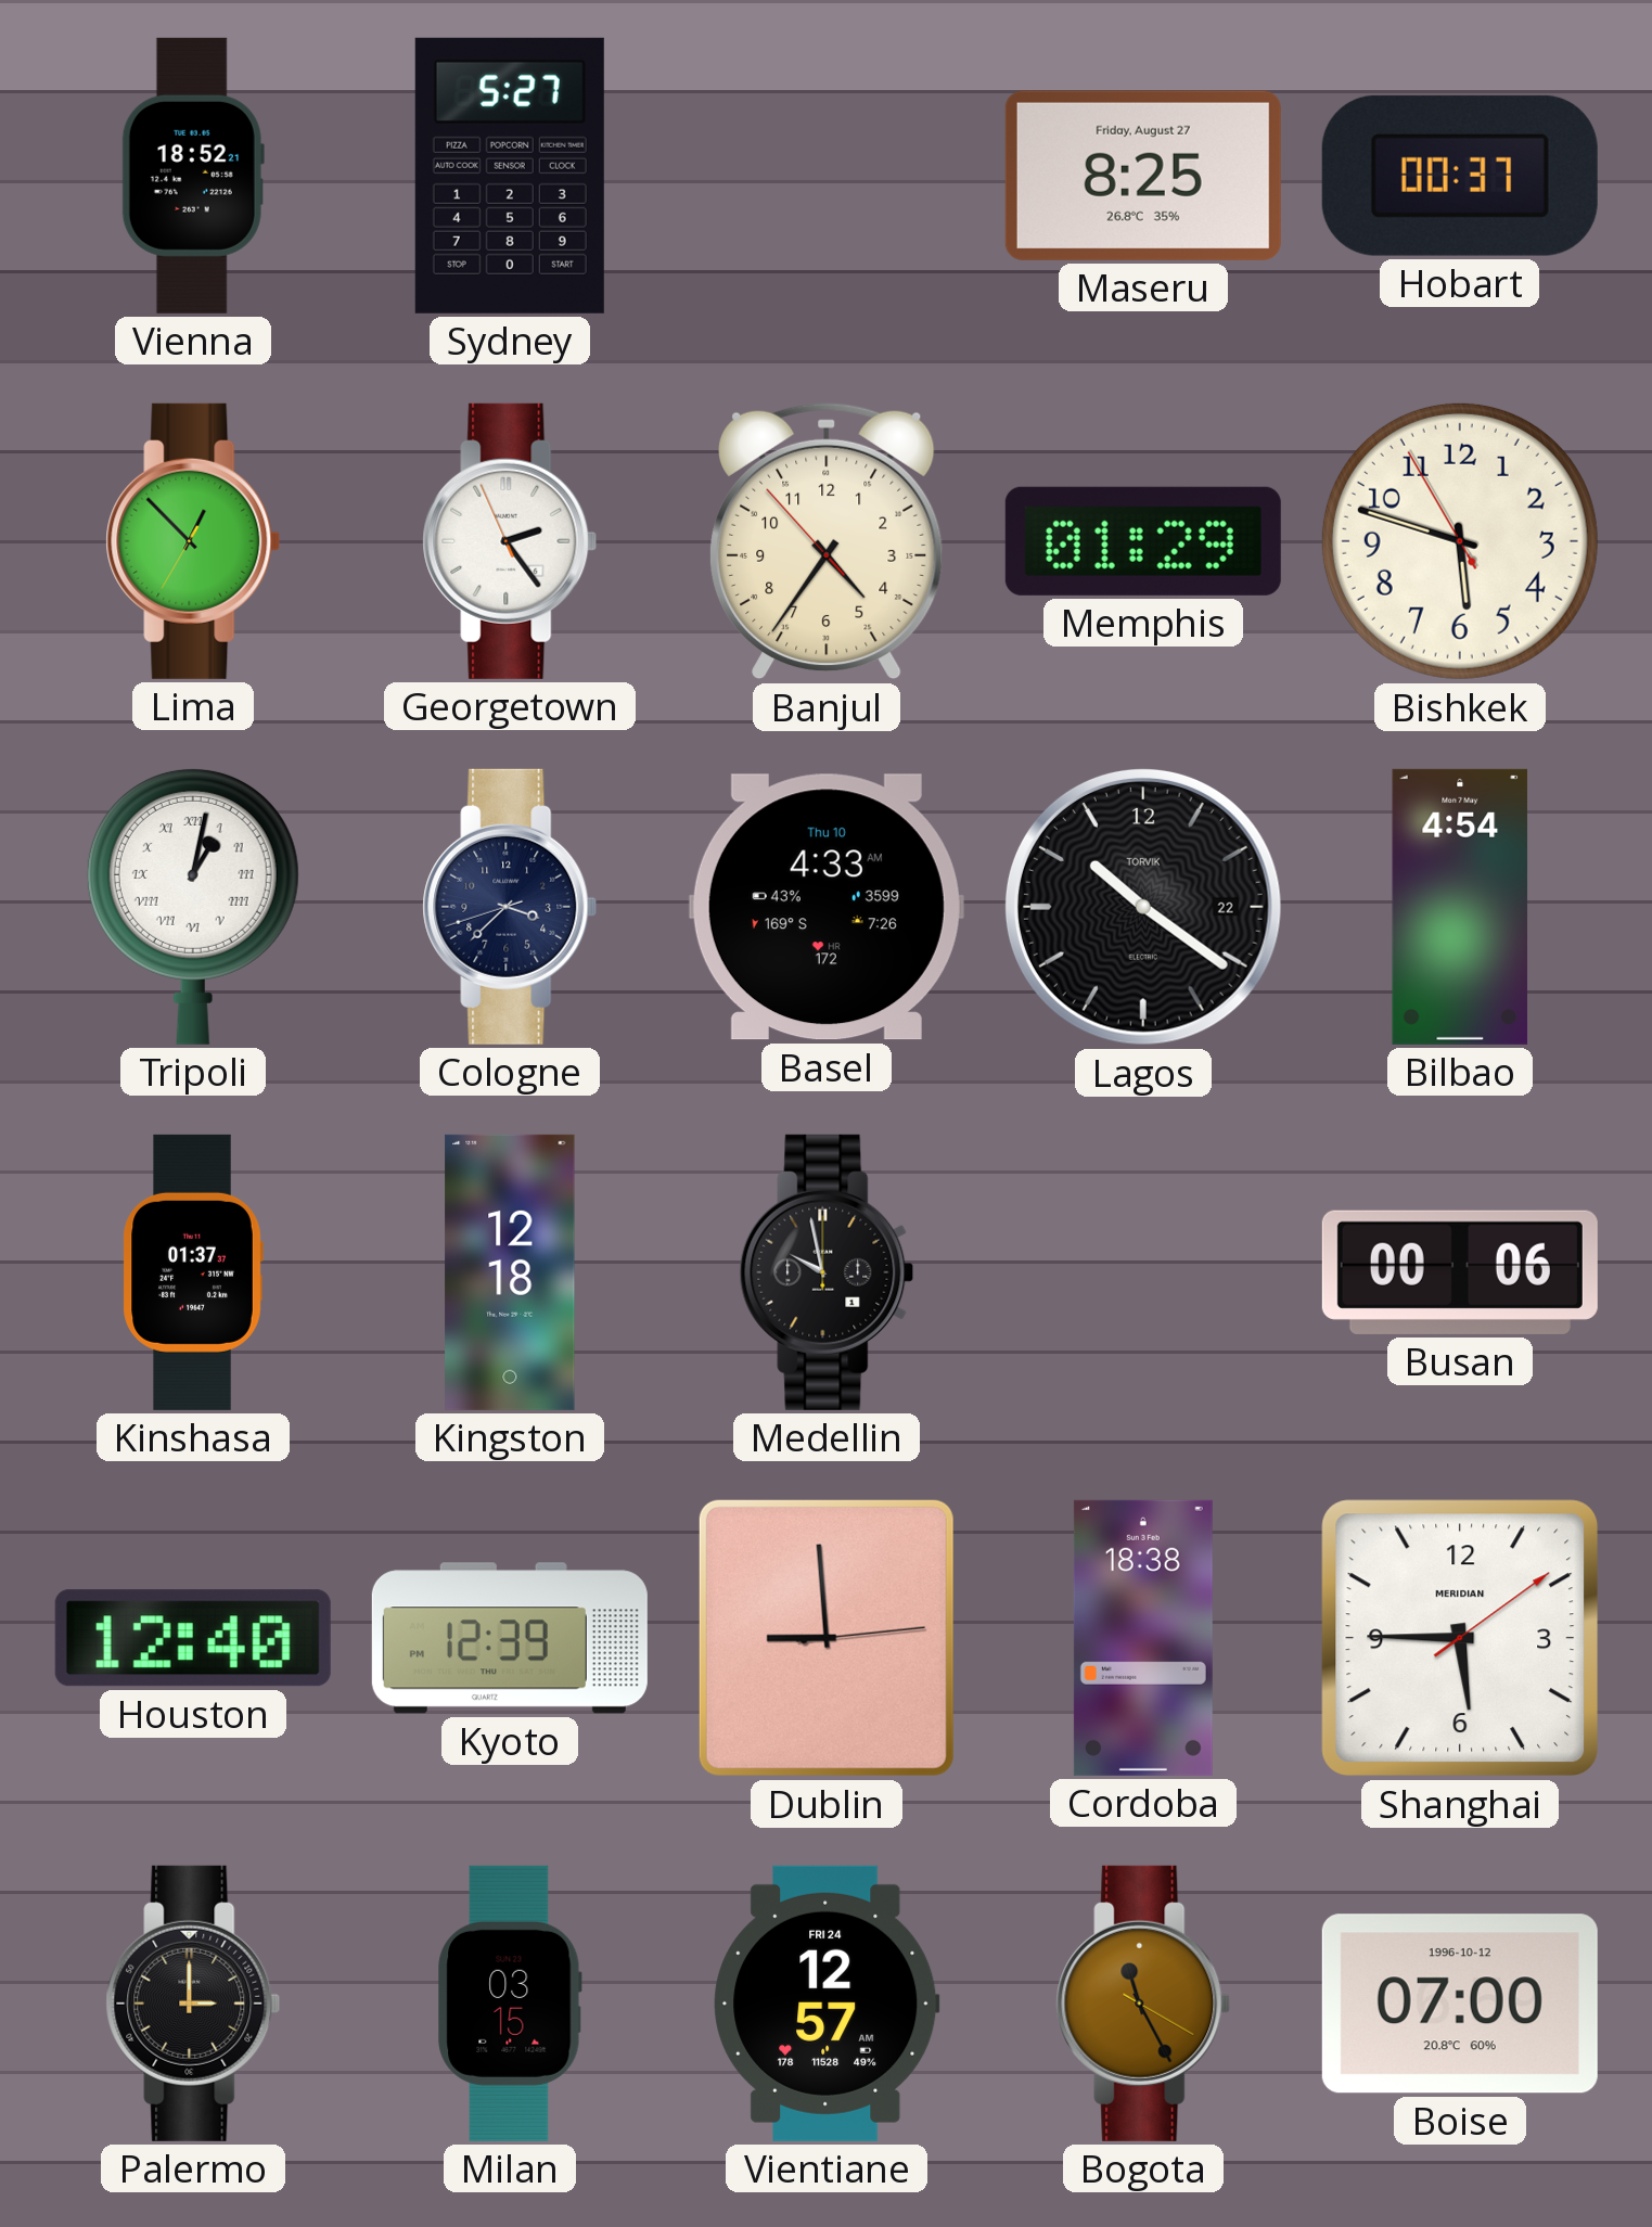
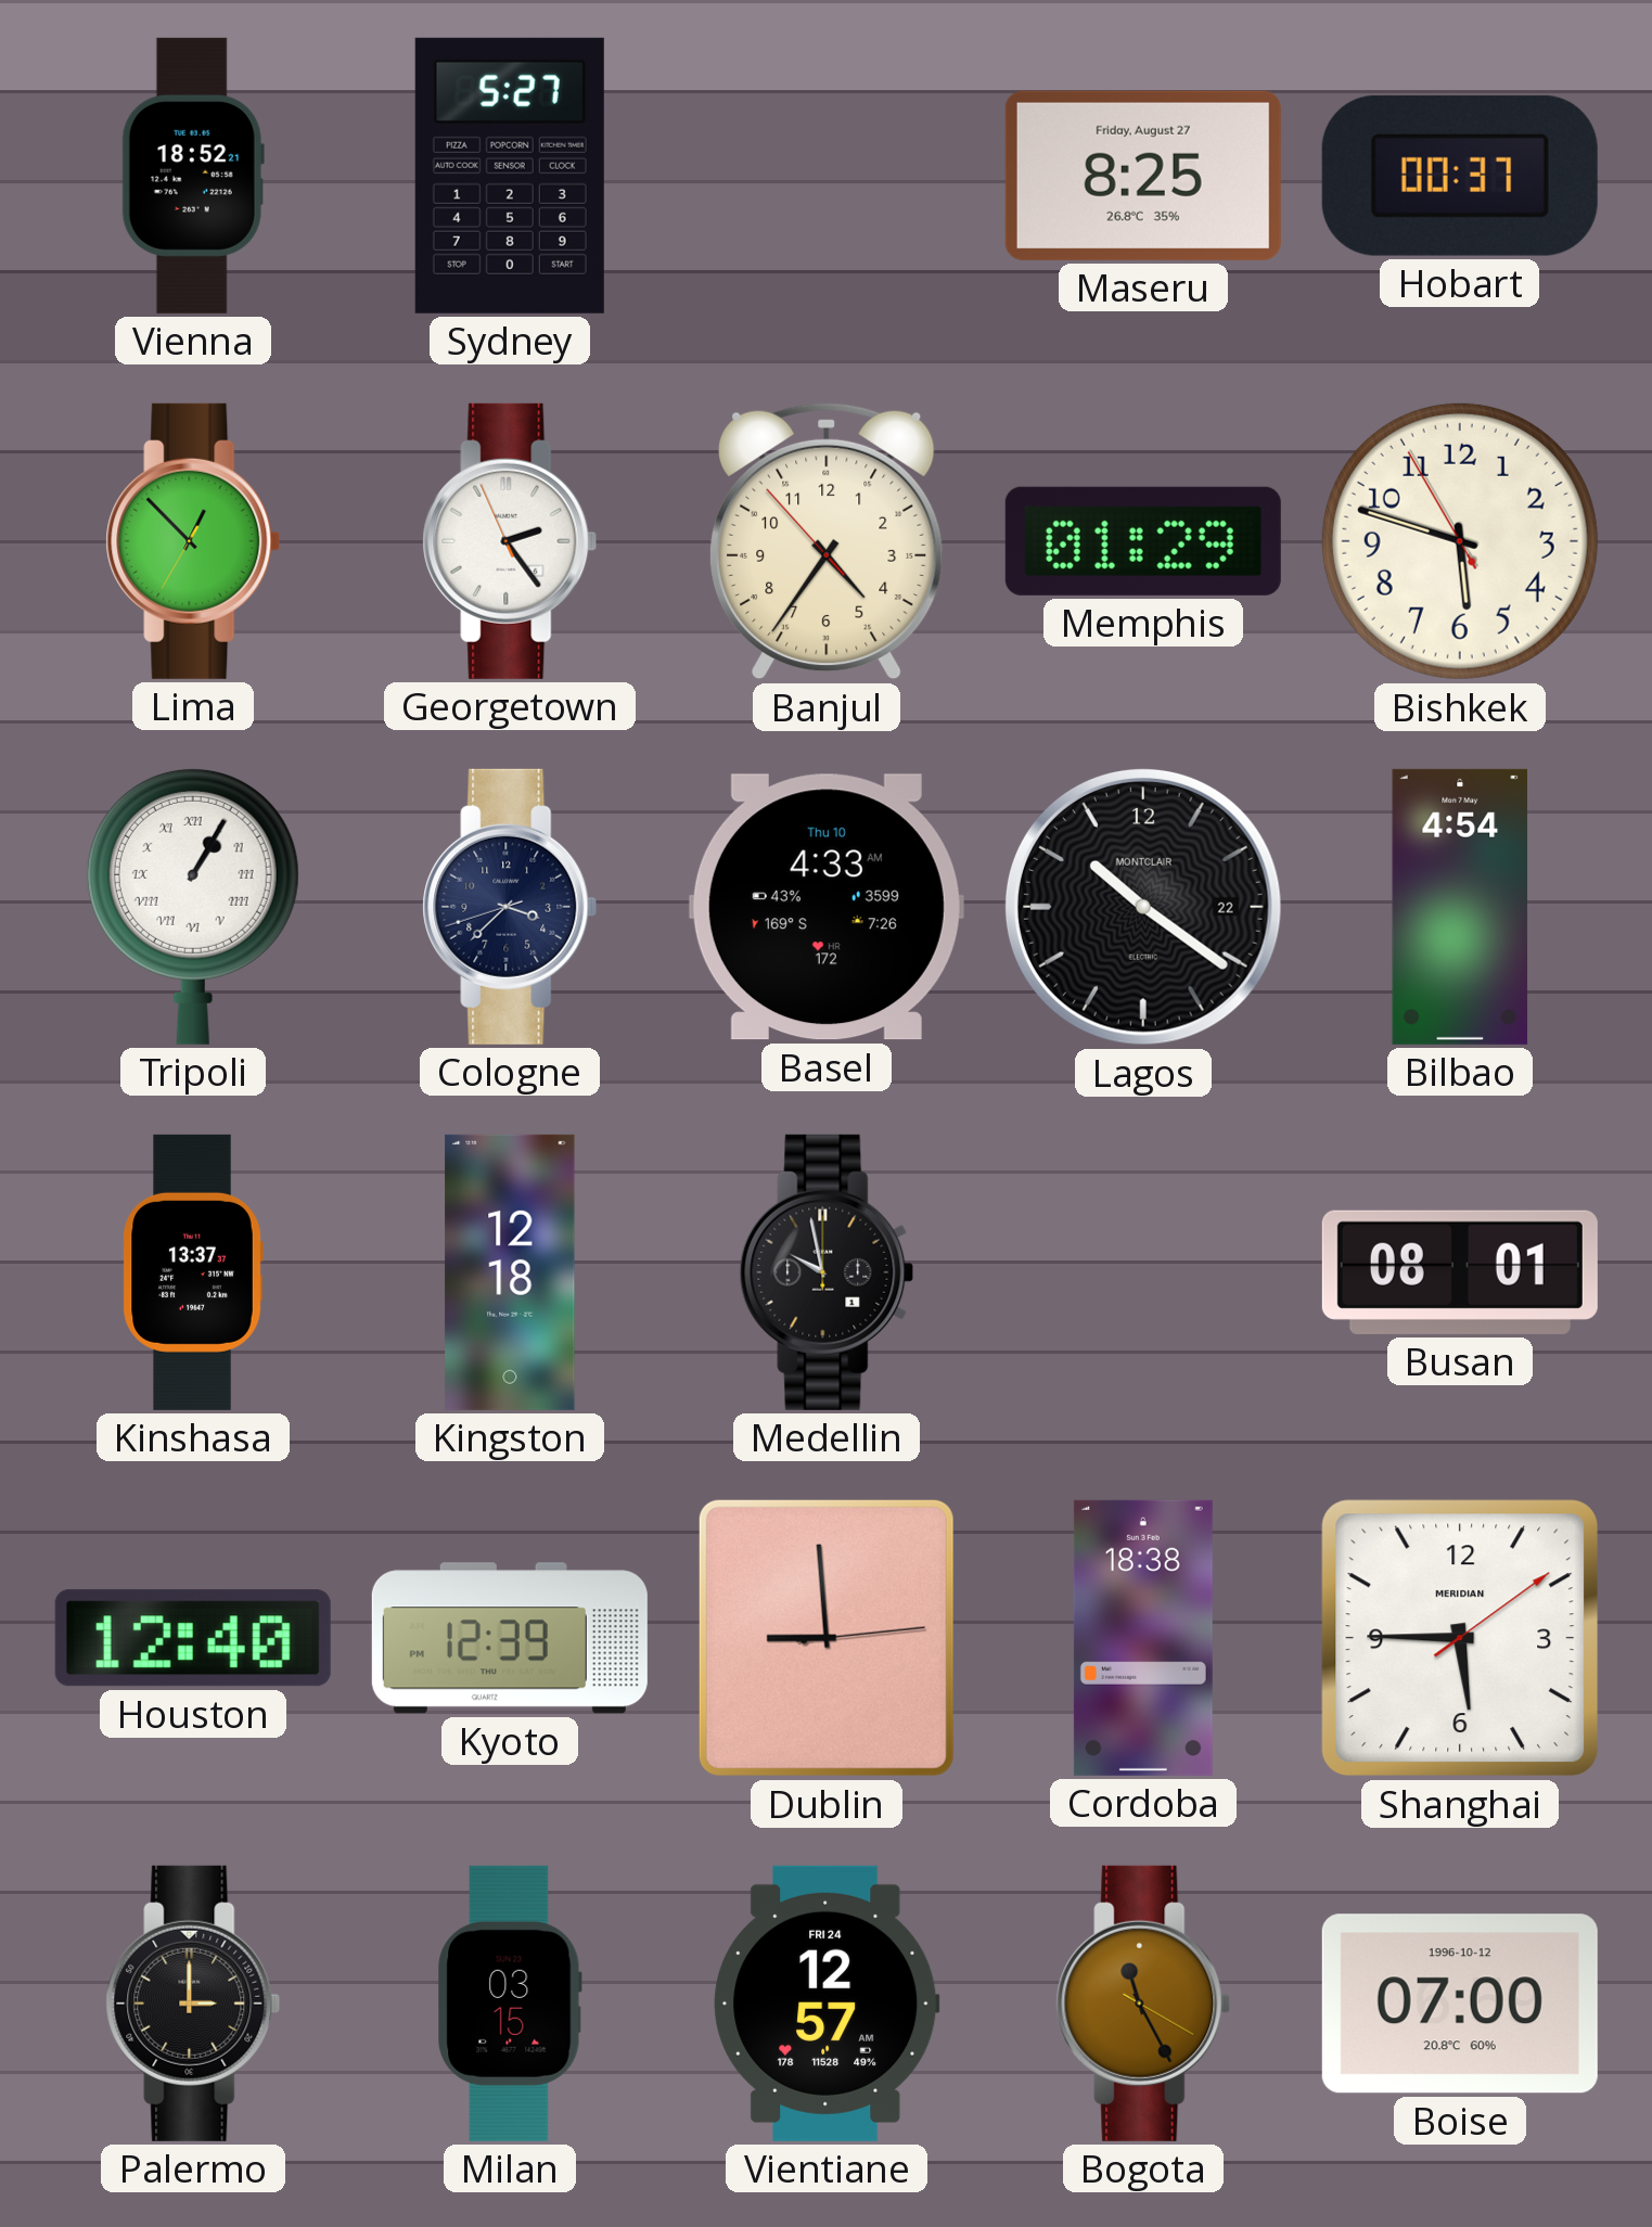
Tripoli: 1:02 -> 1:05
Lagos brand: TORVIK -> MONTCLAIR
Kinshasa: 01:37 -> 13:37
Busan: 00:06 -> 08:01
